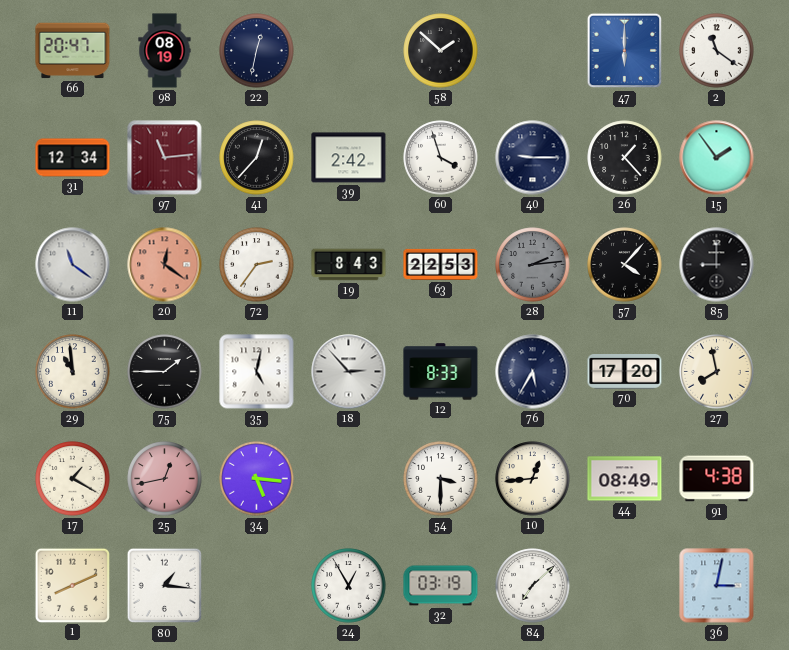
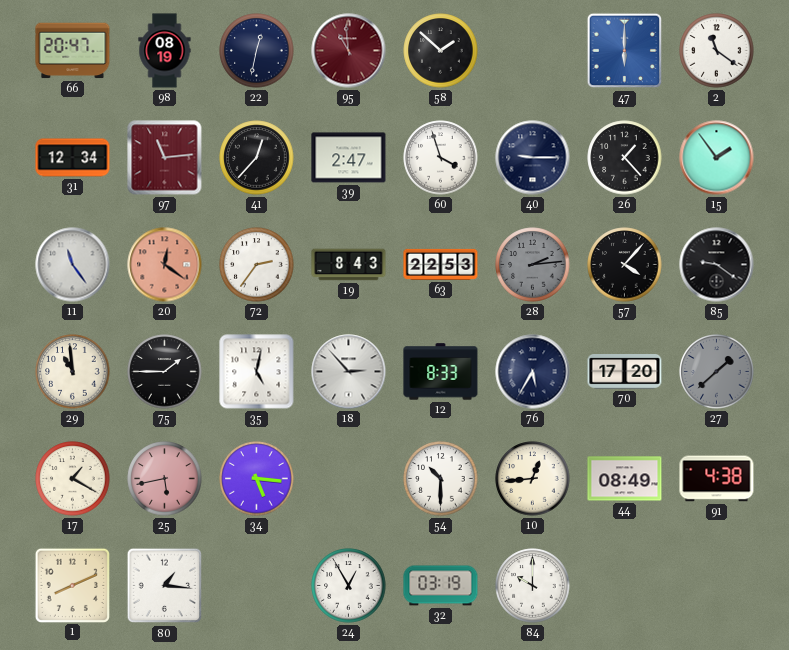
95: none -> 10:59
39: 2:42 -> 2:47
11: 11:21 -> 11:24
85: 9:00 -> 9:21
27: 7:58 -> 1:38
27 dial: cream -> grey
25: 12:43 -> 5:43
54: 3:30 -> 10:30
84: 7:08 -> 10:00
36: 3:02 -> none
